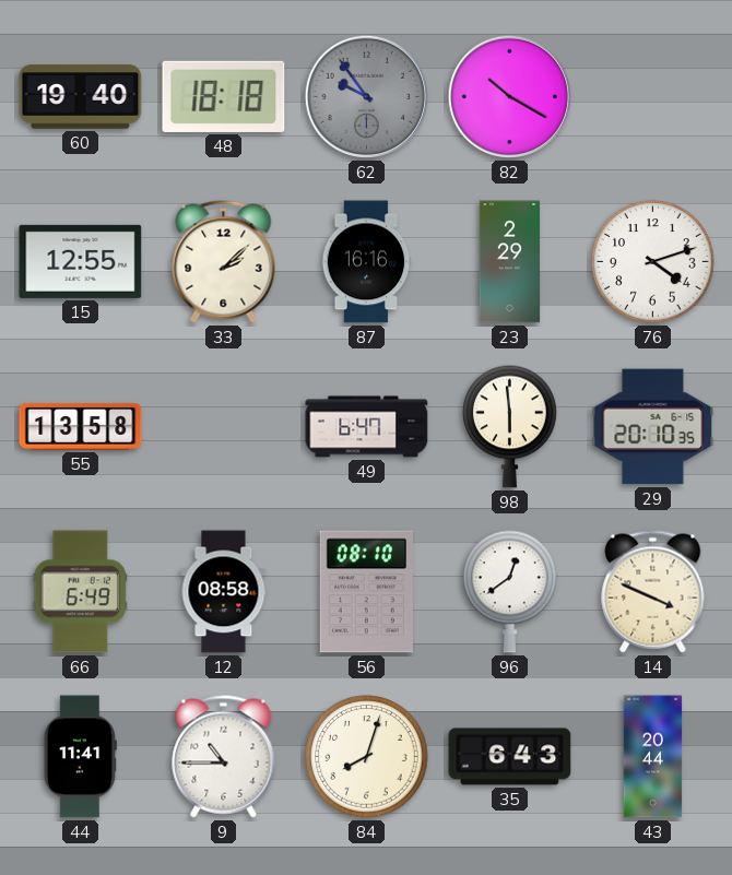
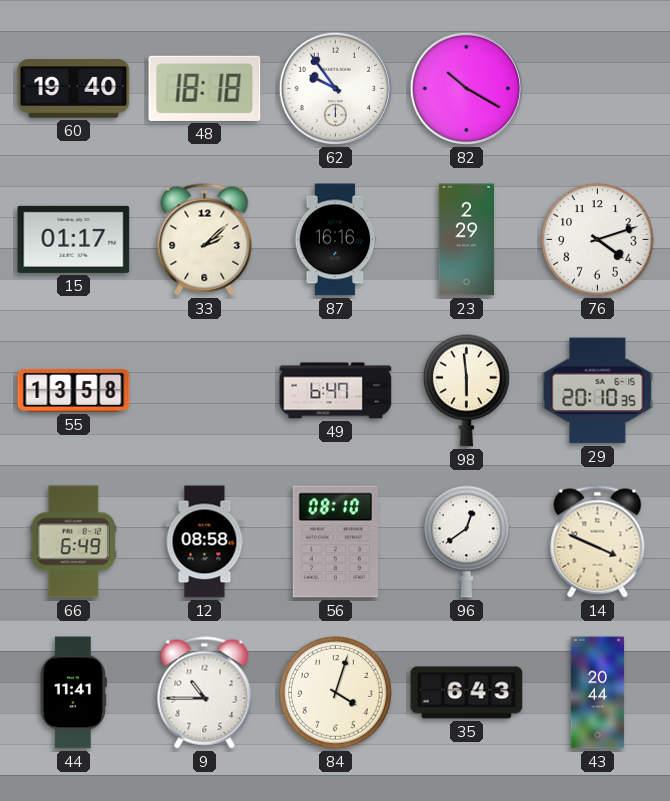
62 dial: grey -> white
15: 12:55 -> 01:17
84: 8:03 -> 4:03
